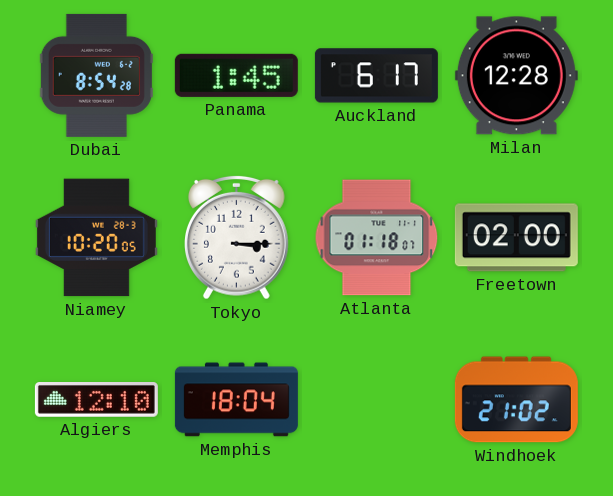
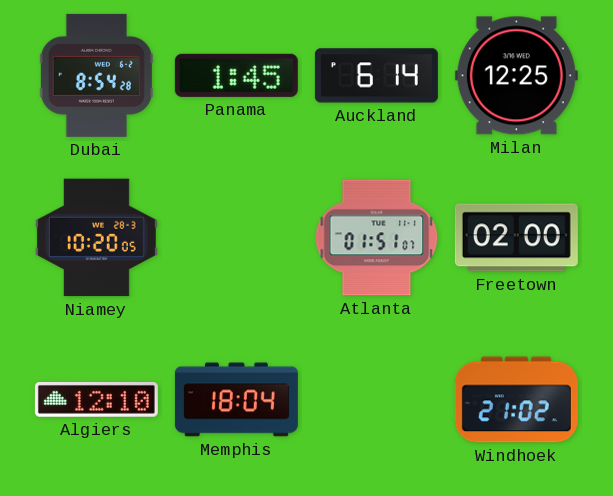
Auckland: 6:17 -> 6:14
Milan: 12:28 -> 12:25
Tokyo: 3:15 -> none
Atlanta: 01:18 -> 01:51
